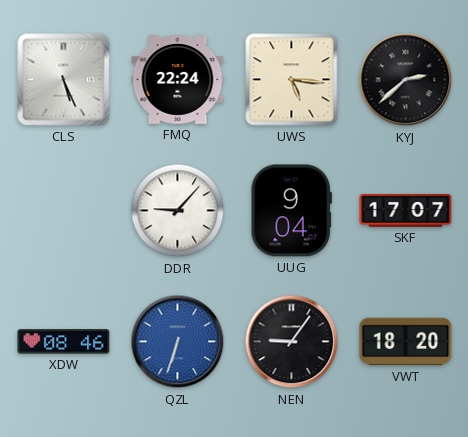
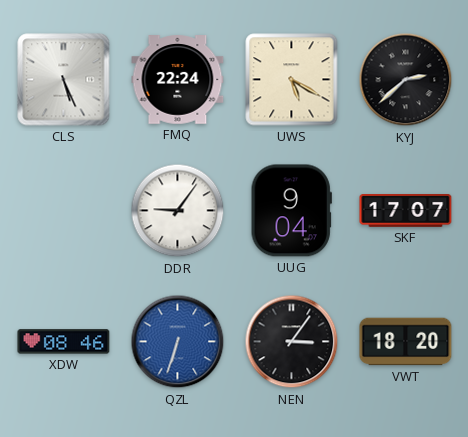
UWS: 5:16 -> 5:20
DDR: 9:07 -> 9:06
NEN: 9:06 -> 3:06
